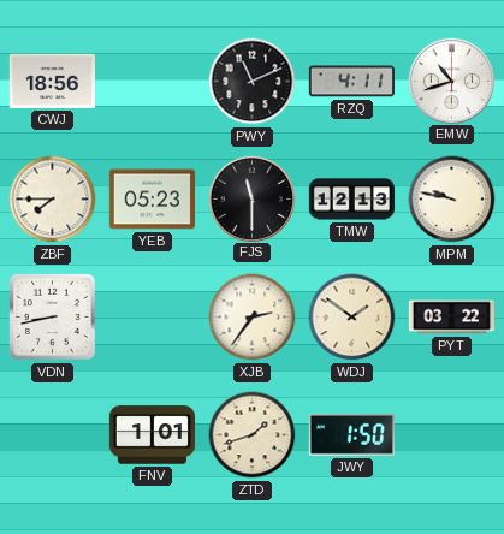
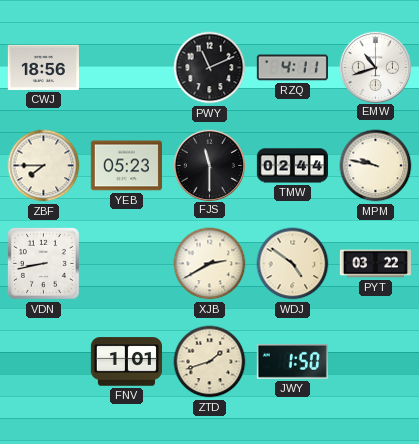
TMW: 12:13 -> 02:44
XJB: 2:36 -> 2:40
WDJ: 1:51 -> 4:51
